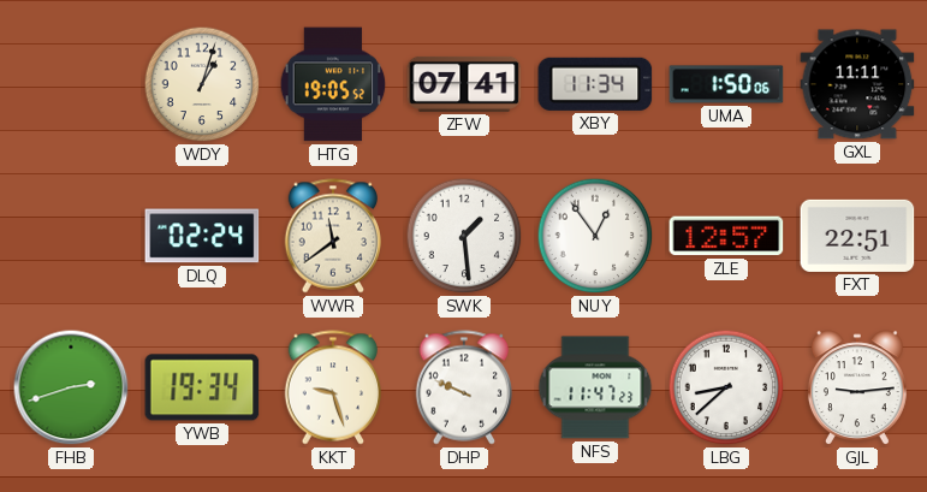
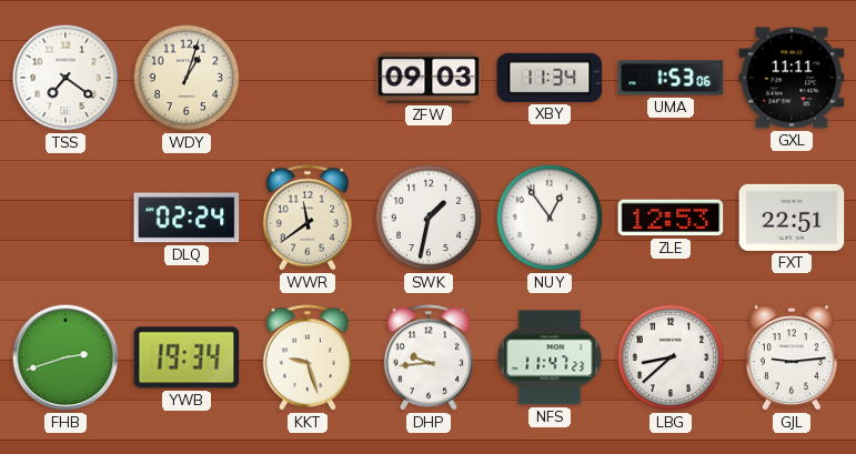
TSS: none -> 7:21
HTG: 19:05 -> none
ZFW: 07:41 -> 09:03
UMA: 1:50 -> 1:53
SWK: 1:29 -> 1:32
ZLE: 12:57 -> 12:53
DHP: 9:49 -> 9:44
